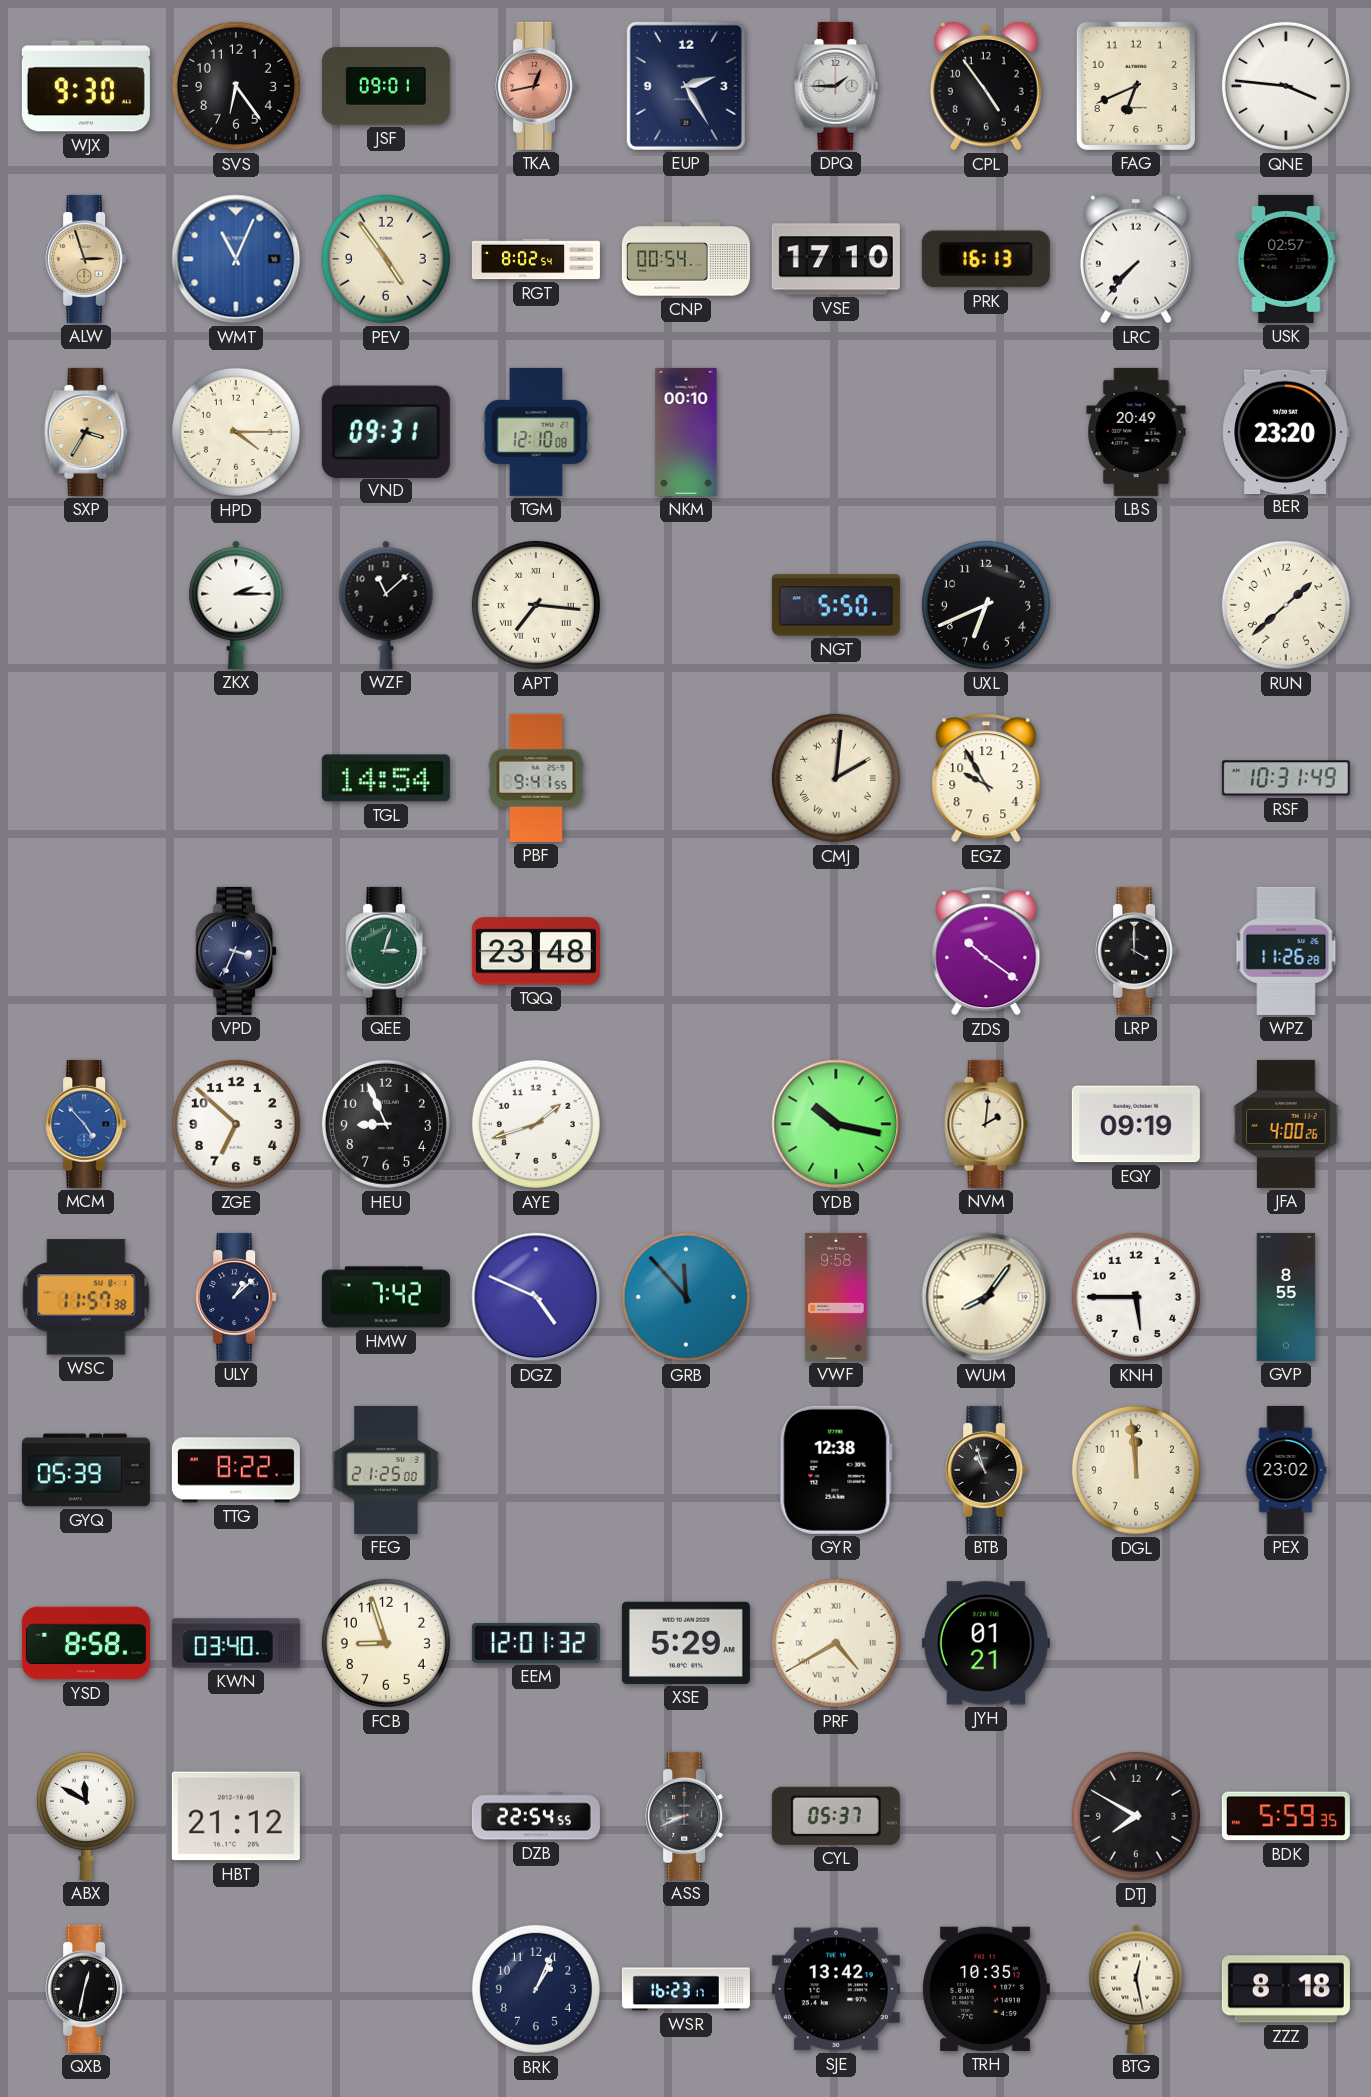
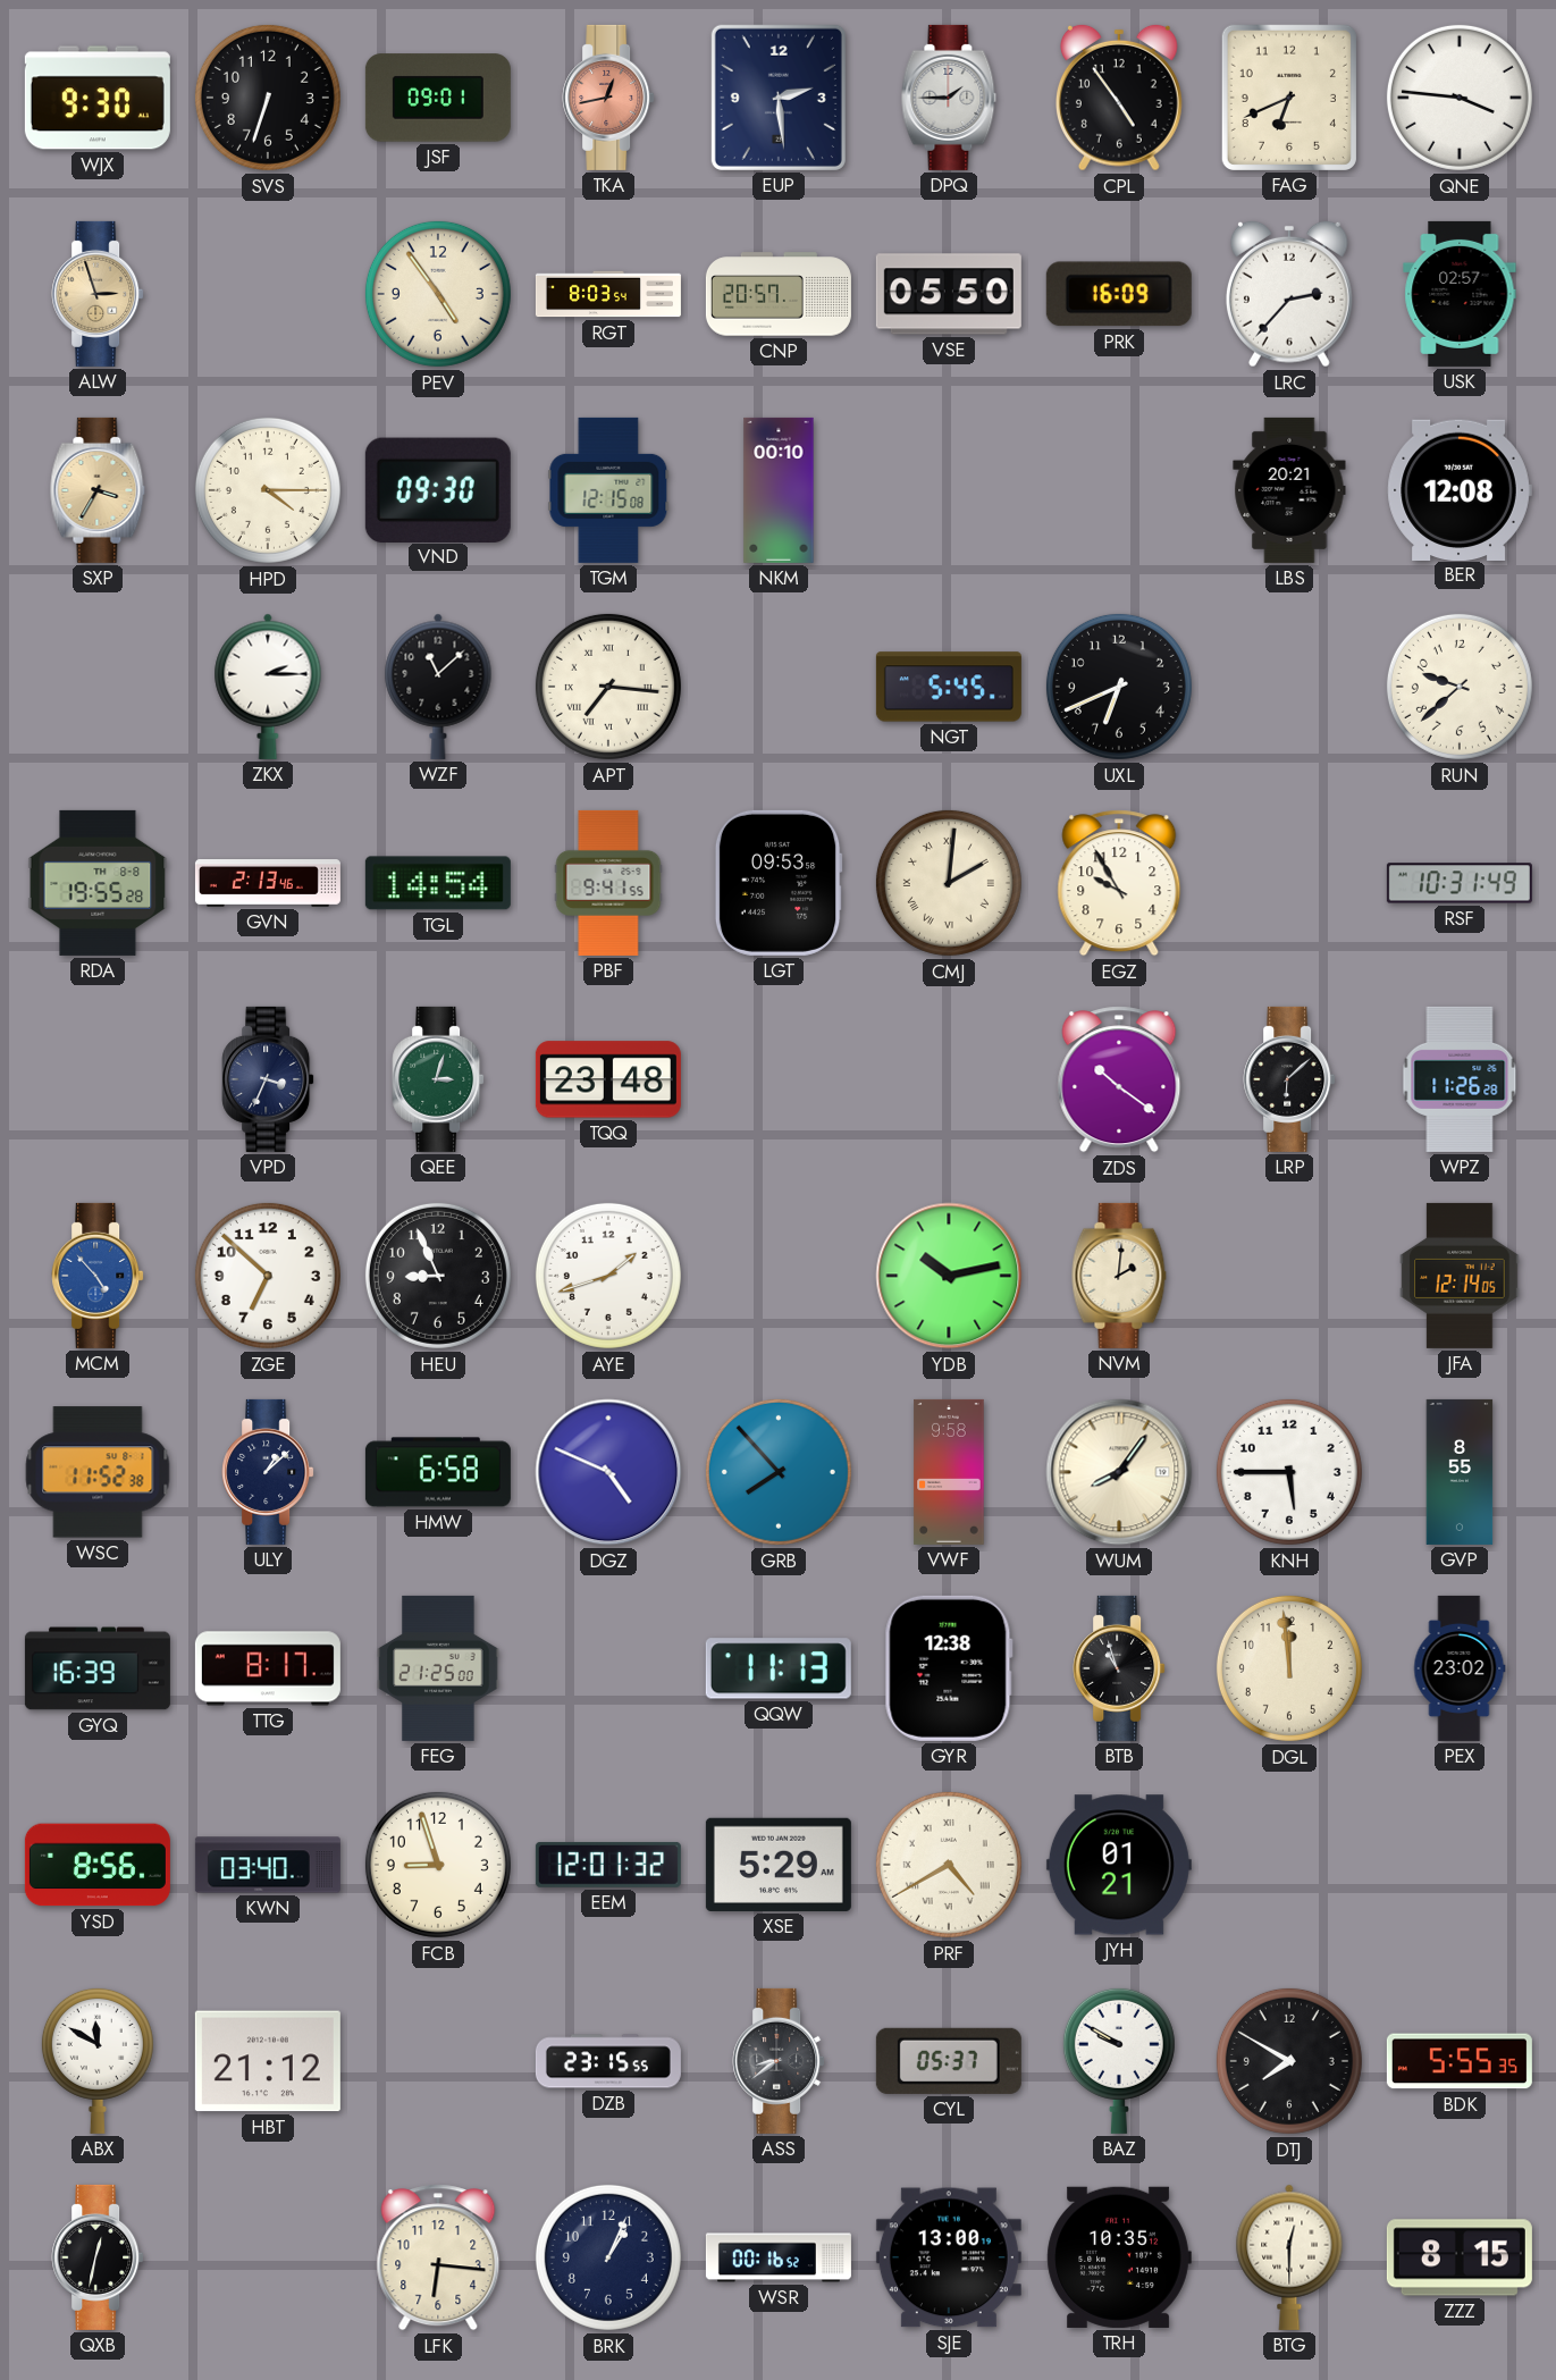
SVS: 6:24 -> 6:33
EUP: 2:25 -> 2:29
WMT: 11:04 -> none
RGT: 8:02 -> 8:03
CNP: 00:54 -> 20:57
VSE: 17:10 -> 05:50
PRK: 16:13 -> 16:09
LRC: 7:37 -> 2:37
VND: 09:31 -> 09:30
TGM: 12:10 -> 12:15
LBS: 20:49 -> 20:21
BER: 23:20 -> 12:08
NGT: 5:50 -> 5:45
RUN: 1:38 -> 9:38
RDA: none -> 19:55
GVN: none -> 2:13
LGT: none -> 09:53
LRP: 4:00 -> 6:08
YDB: 10:17 -> 10:13
EQY: 09:19 -> none
JFA: 4:00 -> 12:14
WSC: 11:57 -> 11:52
HMW: 7:42 -> 6:58
GRB: 11:53 -> 7:53
GYQ: 05:39 -> 16:39
TTG: 8:22 -> 8:17
QQW: none -> 11:13
YSD: 8:58 -> 8:56
DZB: 22:54 -> 23:15
ASS: 8:41 -> 8:39
BAZ: none -> 9:50
BDK: 5:59 -> 5:55
LFK: none -> 6:16
WSR: 16:23 -> 00:16
SJE: 13:42 -> 13:00
BTG: 12:28 -> 12:30
ZZZ: 8:18 -> 8:15
